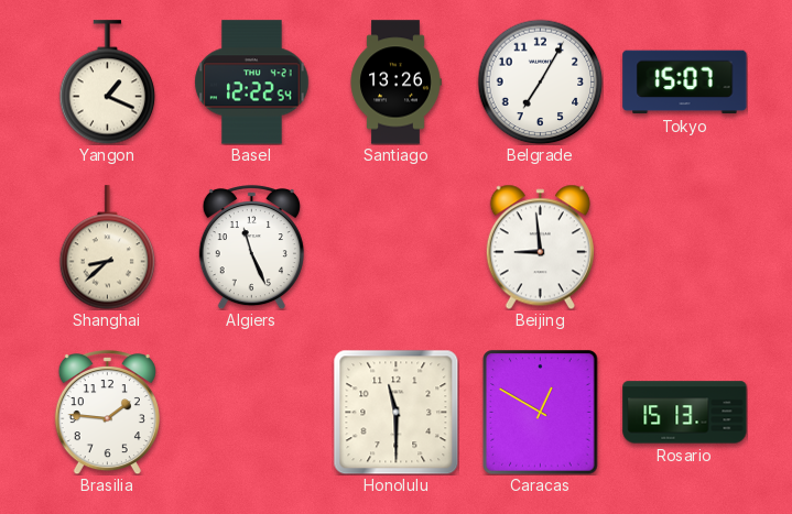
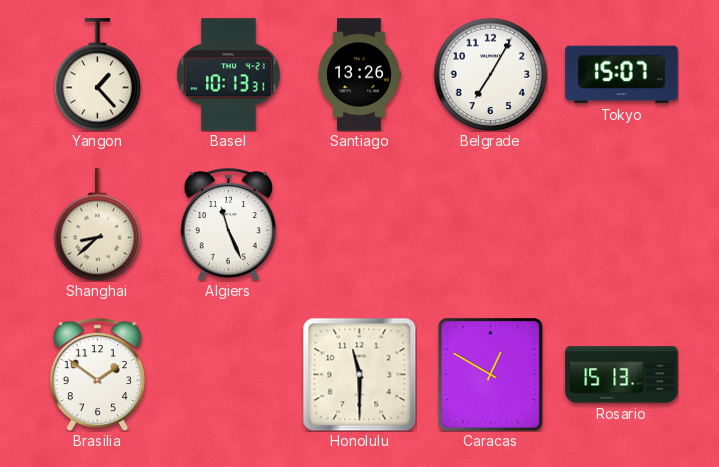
Yangon: 1:19 -> 1:23
Basel: 12:22 -> 10:13
Beijing: 8:59 -> none
Brasilia: 1:46 -> 1:51
